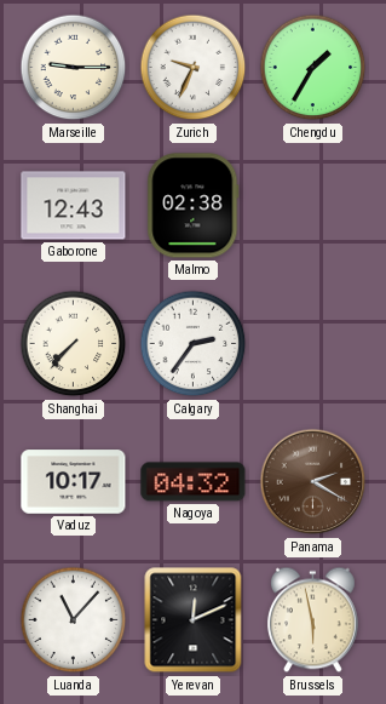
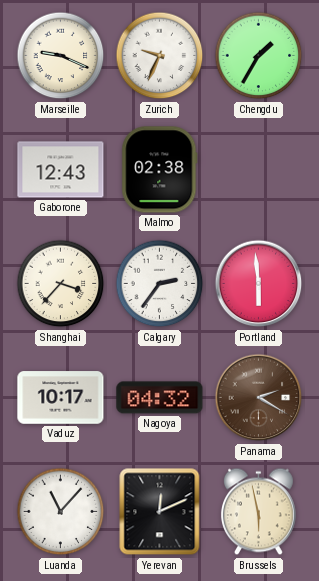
Marseille: 9:15 -> 9:19
Shanghai: 7:37 -> 3:37
Portland: none -> 5:59
